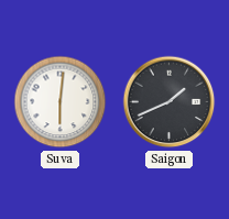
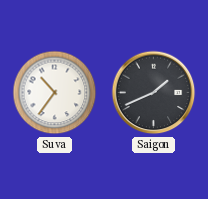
Suva: 6:01 -> 10:36
